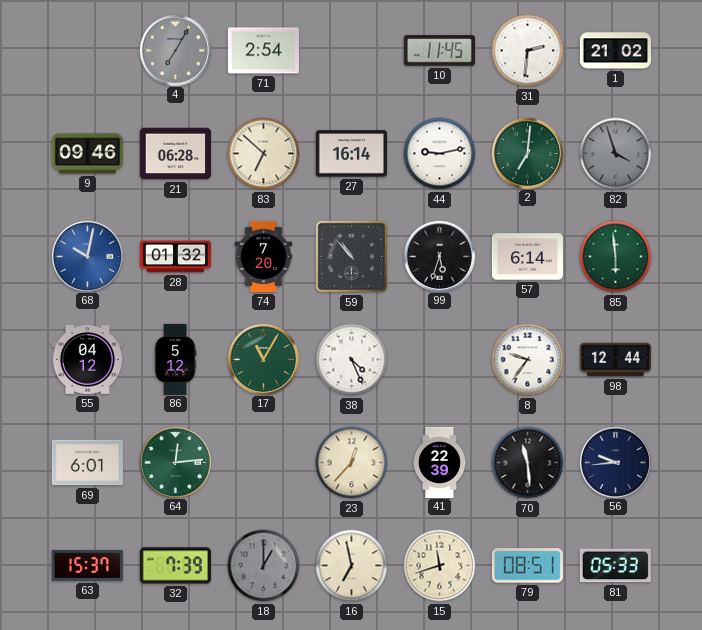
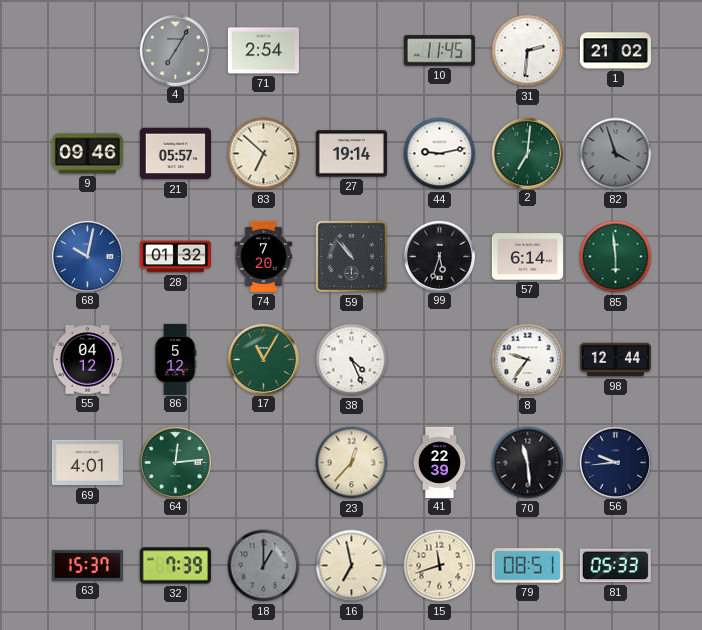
21: 06:28 -> 05:57
27: 16:14 -> 19:14
69: 6:01 -> 4:01
